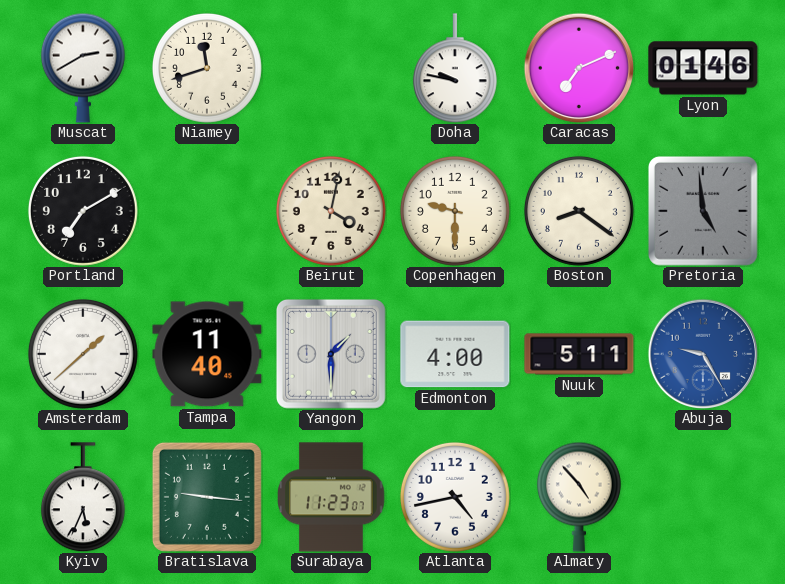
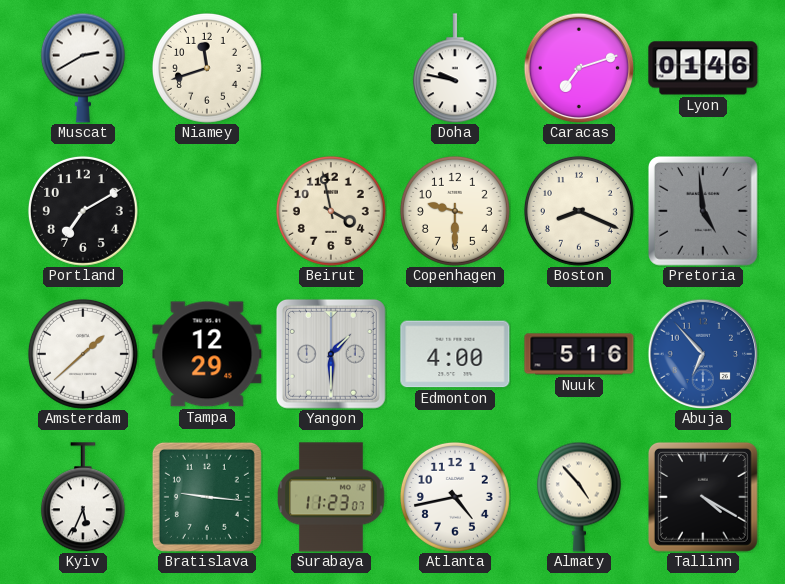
Caracas: 7:11 -> 7:12
Beirut: 4:02 -> 3:58
Boston: 8:21 -> 8:19
Tampa: 11:40 -> 12:29
Nuuk: 5:11 -> 5:16
Abuja: 9:25 -> 6:53
Tallinn: none -> 4:20
